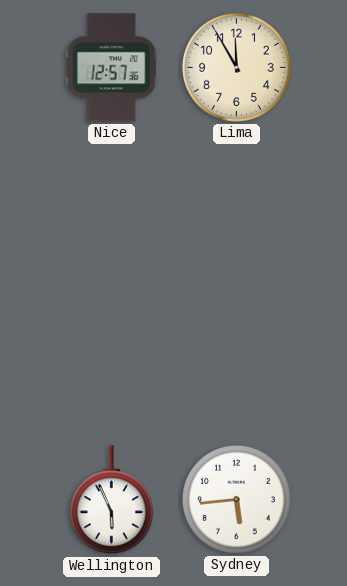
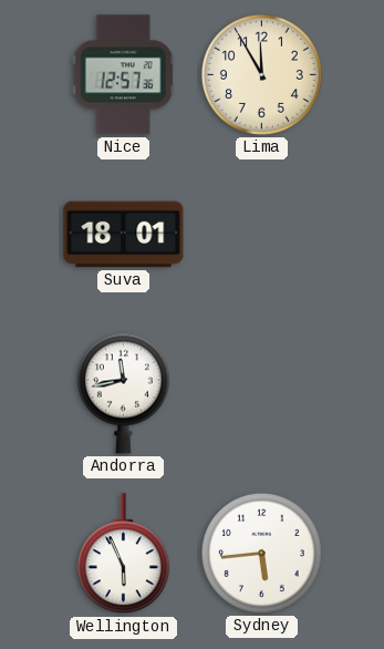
Suva: none -> 18:01
Andorra: none -> 11:43
